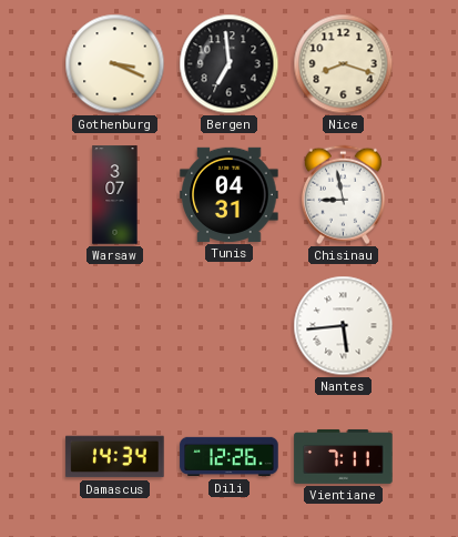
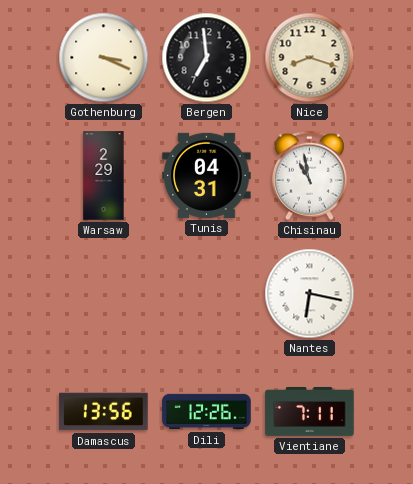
Warsaw: 3:07 -> 2:29
Chisinau: 8:58 -> 10:58
Nantes: 5:44 -> 6:17
Damascus: 14:34 -> 13:56
